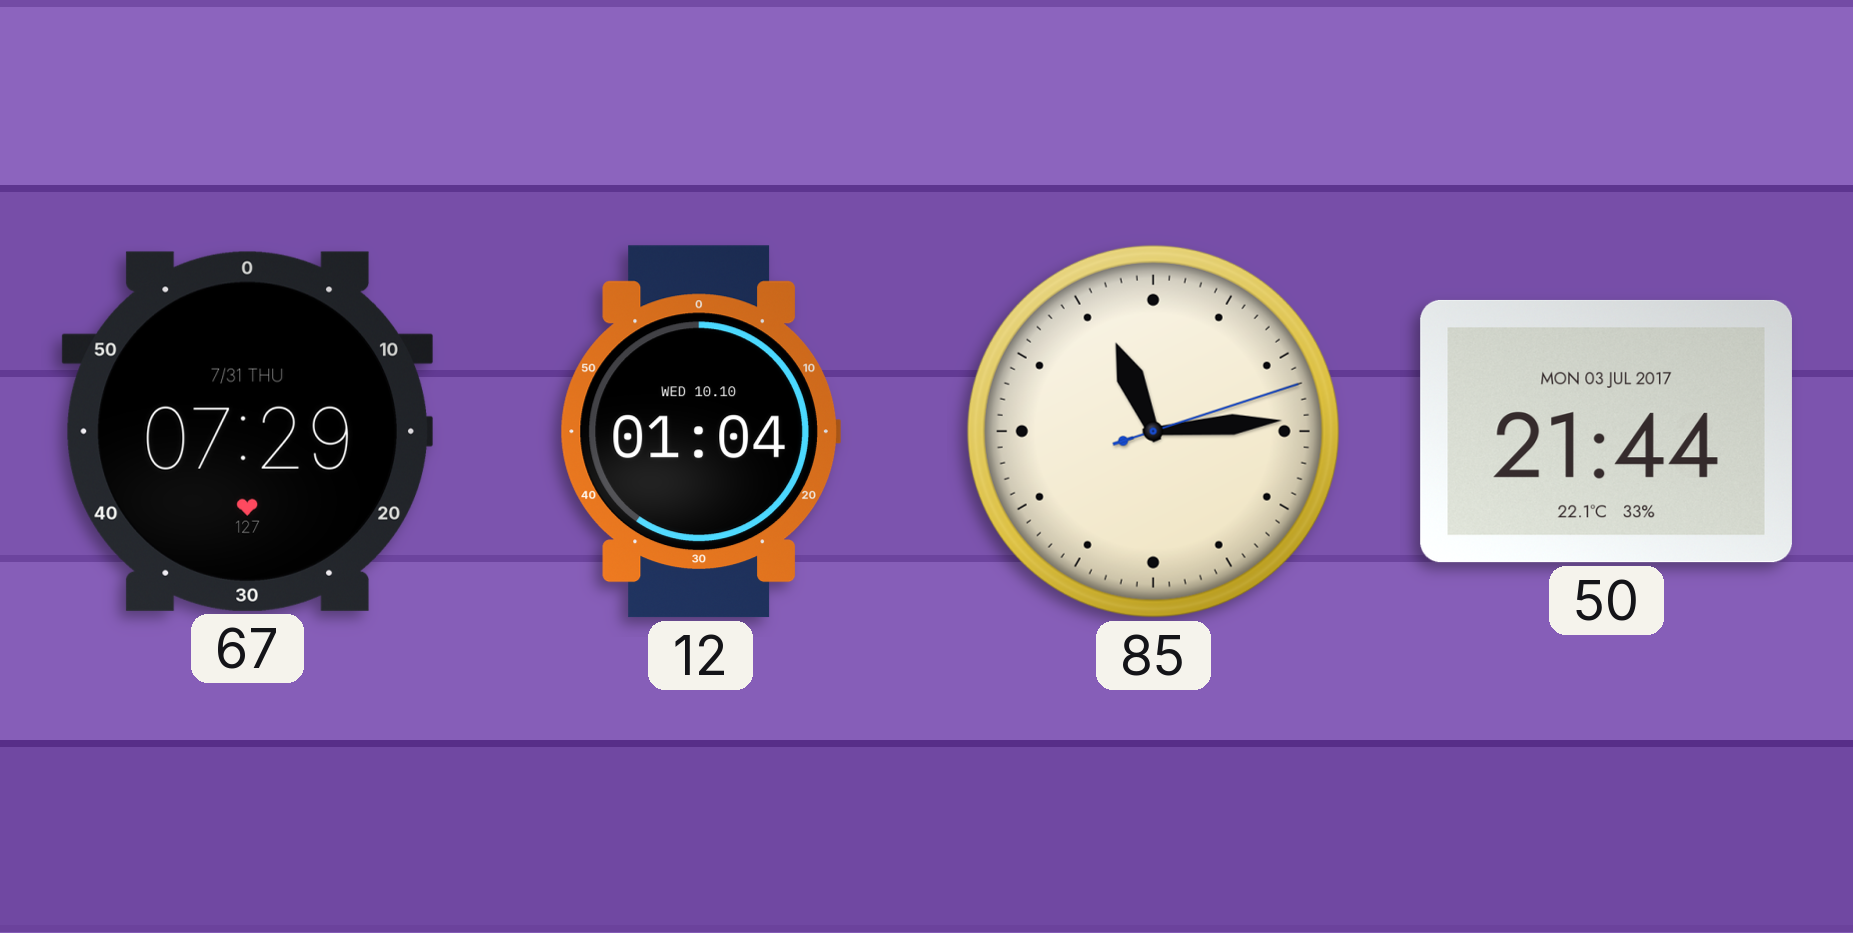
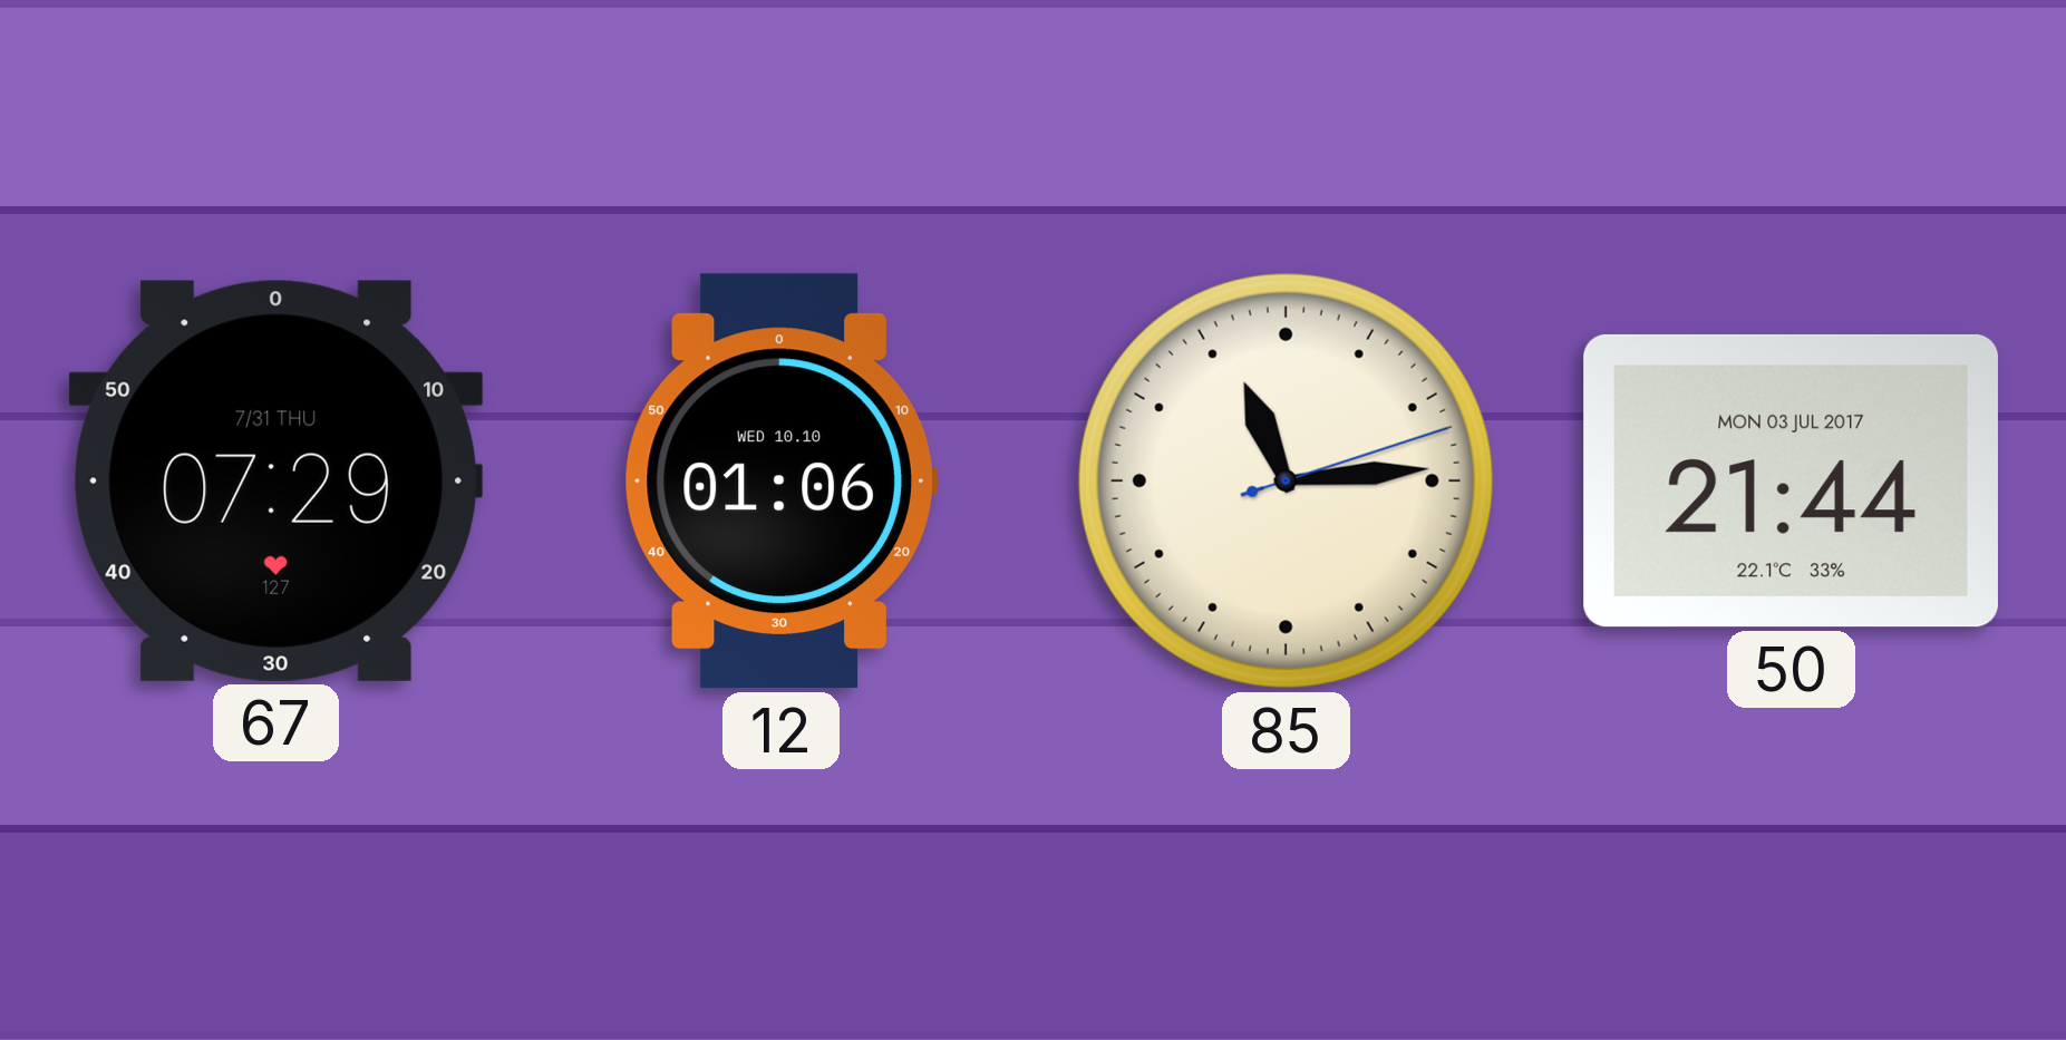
12: 01:04 -> 01:06
